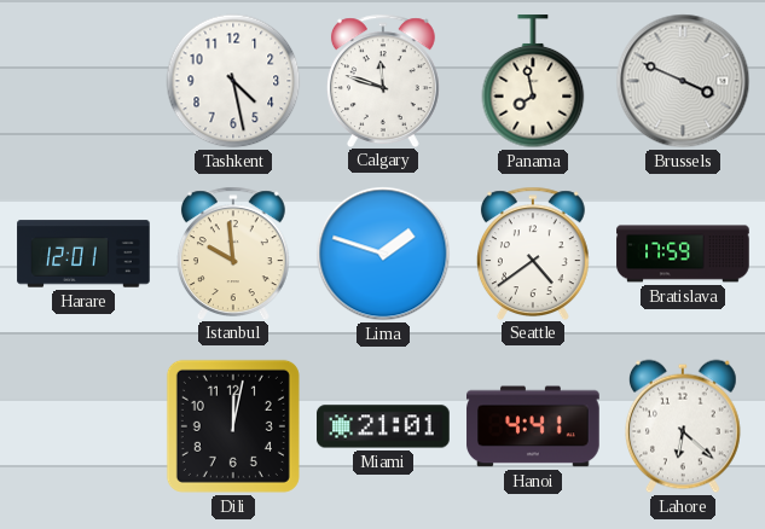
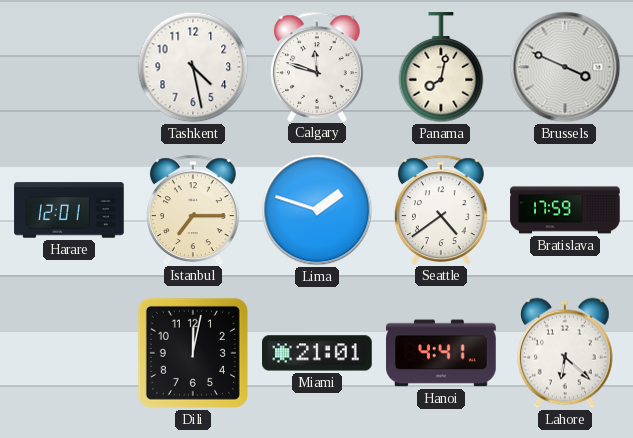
Panama: 7:58 -> 8:02
Istanbul: 9:59 -> 7:15
